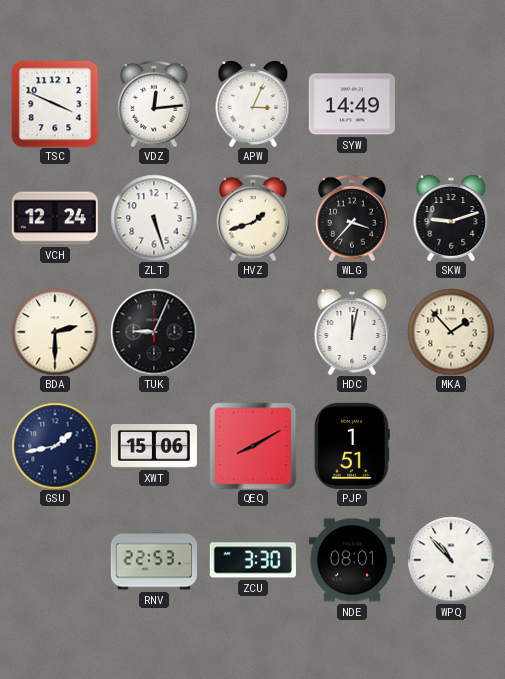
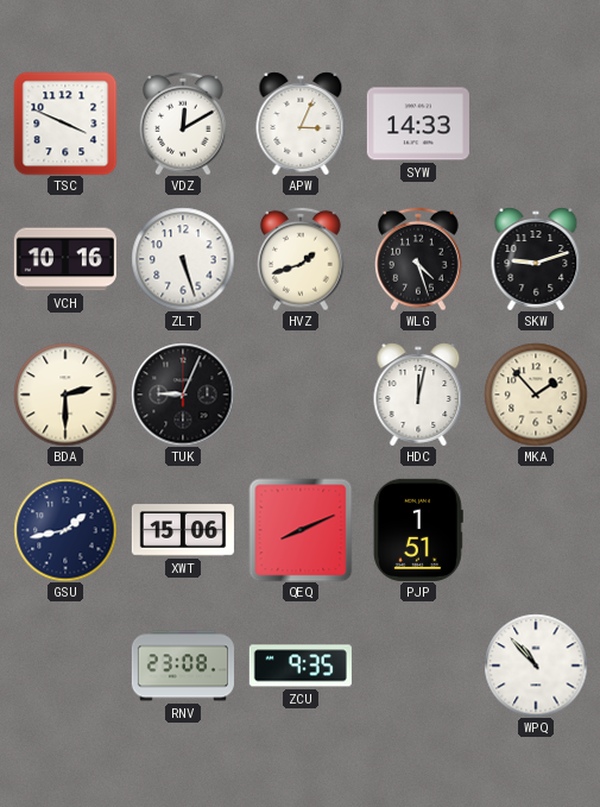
VDZ: 12:14 -> 12:10
SYW: 14:49 -> 14:33
VCH: 12:24 -> 10:16
WLG: 3:37 -> 4:27
QEQ: 8:10 -> 8:11
RNV: 22:53 -> 23:08
ZCU: 3:30 -> 9:35
NDE: 08:01 -> none
